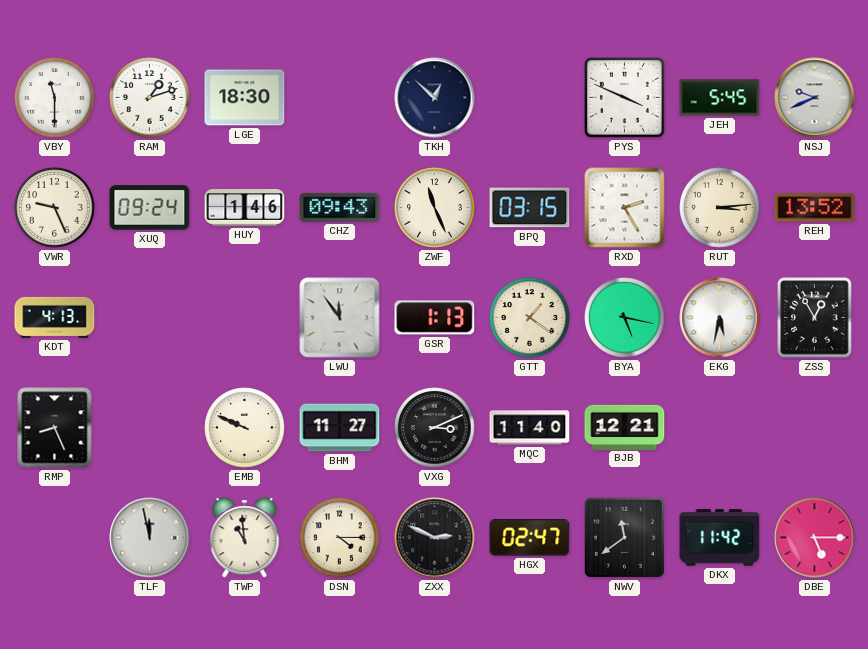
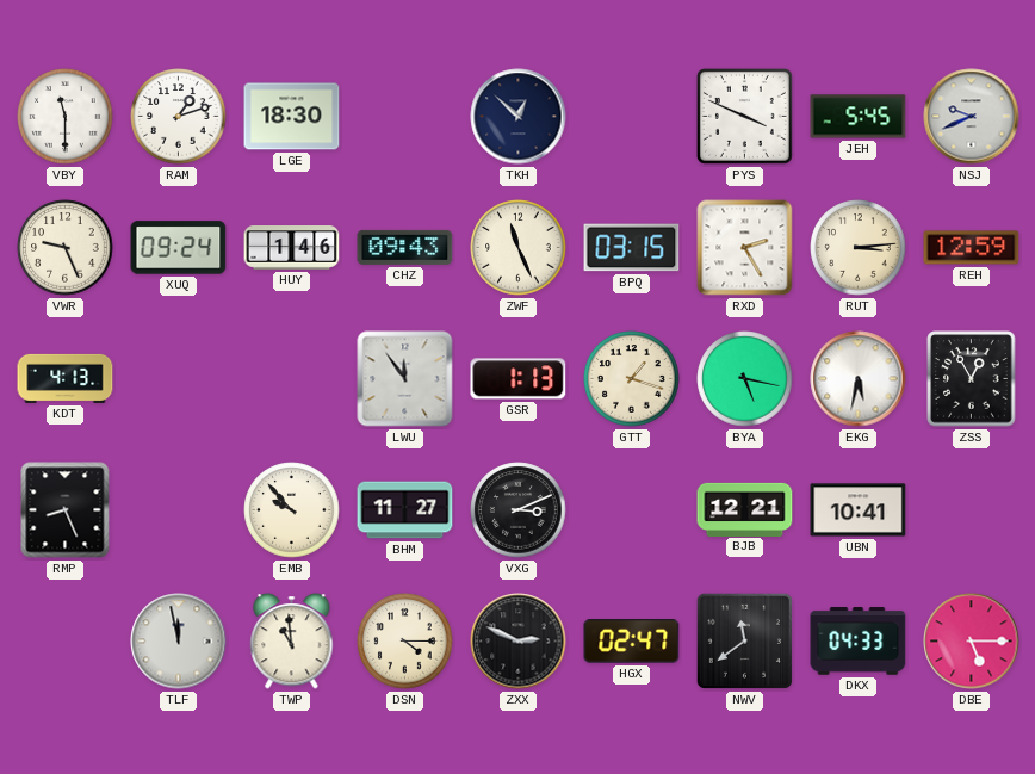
REH: 13:52 -> 12:59
GTT: 1:21 -> 1:18
EMB: 9:49 -> 9:53
MQC: 11:40 -> none
UBN: none -> 10:41
DKX: 11:42 -> 04:33
